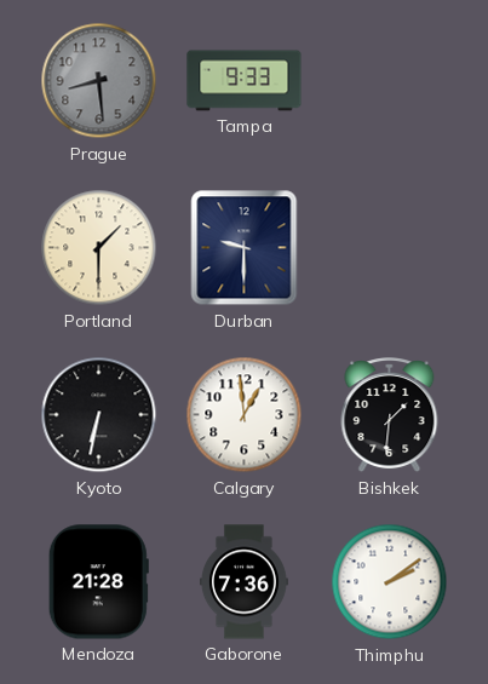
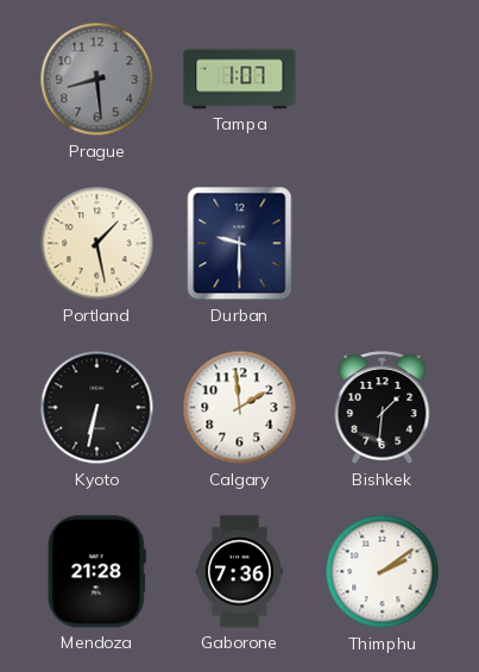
Tampa: 9:33 -> 1:07
Portland: 1:30 -> 1:28
Calgary: 12:59 -> 1:59
